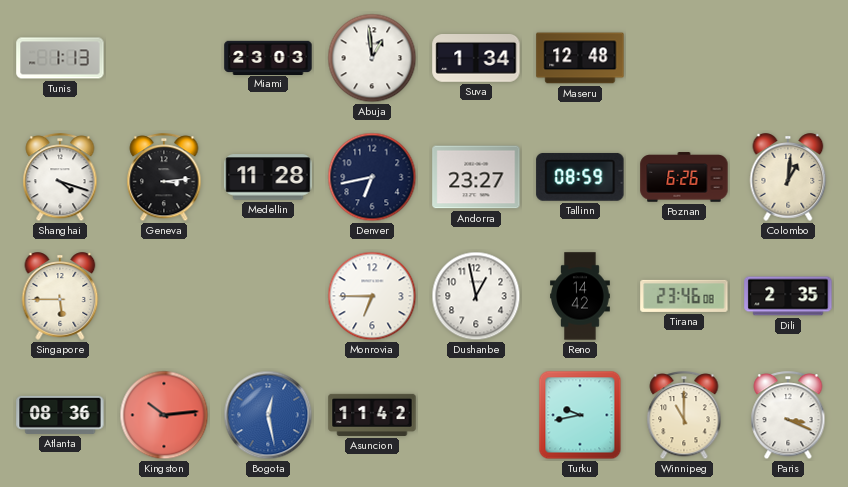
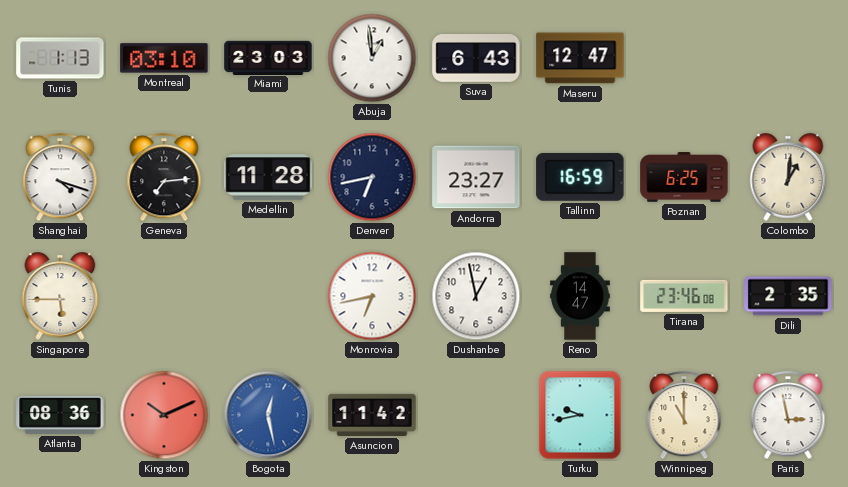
Montreal: none -> 03:10
Suva: 1:34 -> 6:43
Maseru: 12:48 -> 12:47
Geneva: 3:14 -> 7:14
Tallinn: 08:59 -> 16:59
Poznan: 6:26 -> 6:25
Monrovia: 6:45 -> 6:43
Reno: 14:42 -> 14:47
Kingston: 10:14 -> 10:11
Paris: 3:19 -> 2:58
